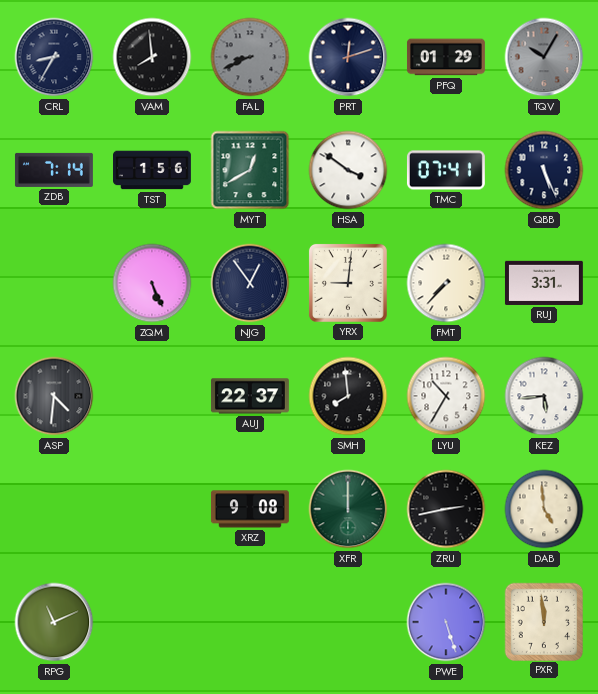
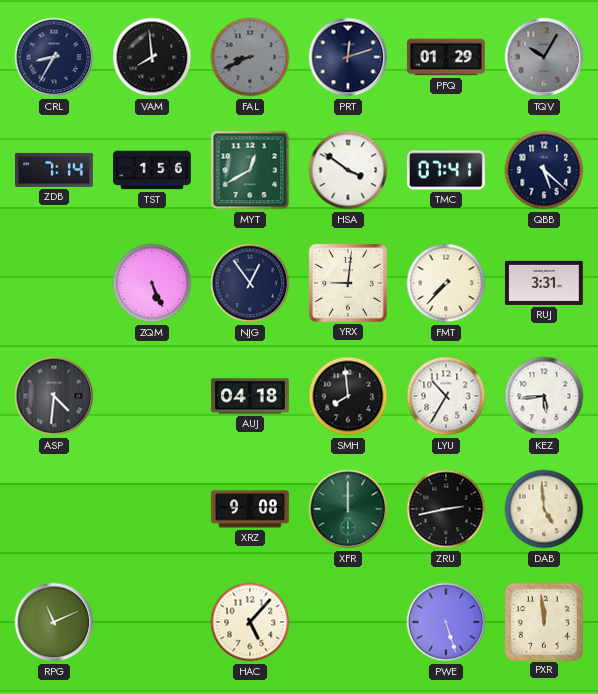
QBB: 5:26 -> 5:22
AUJ: 22:37 -> 04:18
HAC: none -> 5:07
